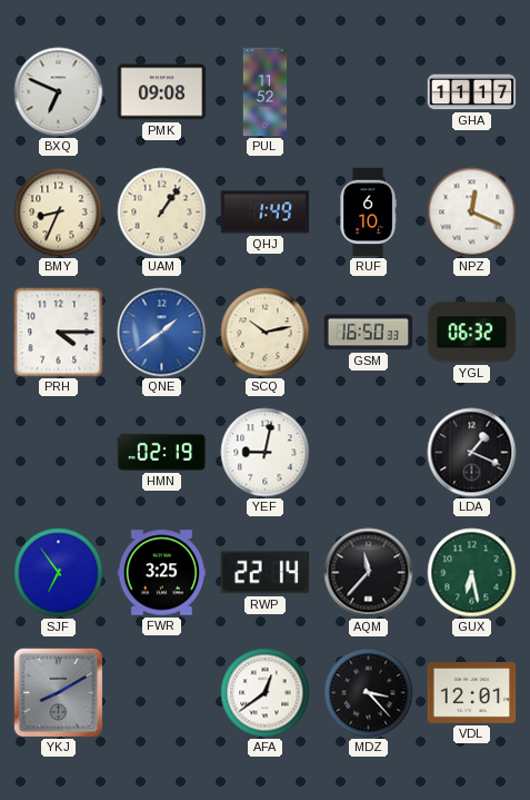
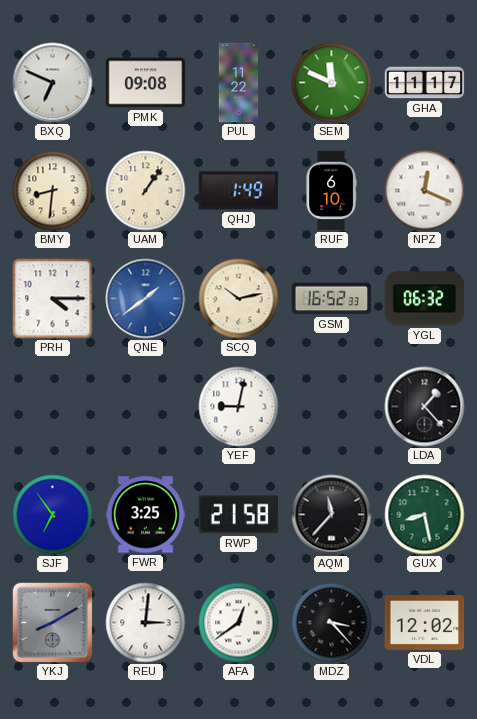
PUL: 11:52 -> 11:22
SEM: none -> 11:49
BMY: 8:34 -> 8:31
GSM: 16:50 -> 16:52
HMN: 02:19 -> none
LDA: 1:19 -> 1:23
RWP: 22:14 -> 21:58
GUX: 6:28 -> 8:28
REU: none -> 3:01
VDL: 12:01 -> 12:02
